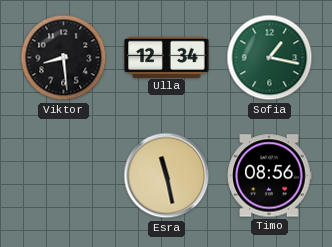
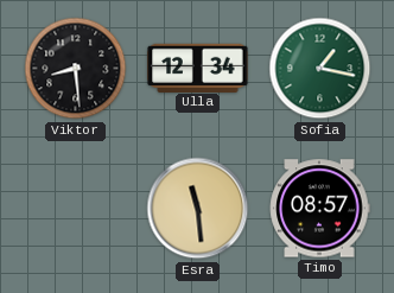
Esra: 11:28 -> 11:29
Timo: 08:56 -> 08:57
